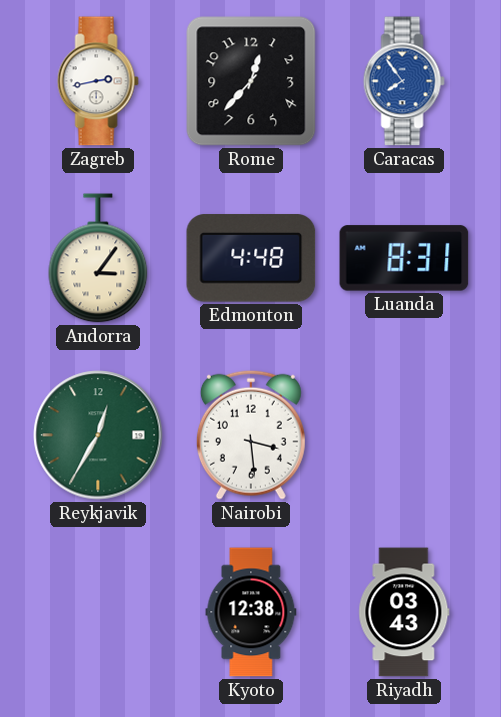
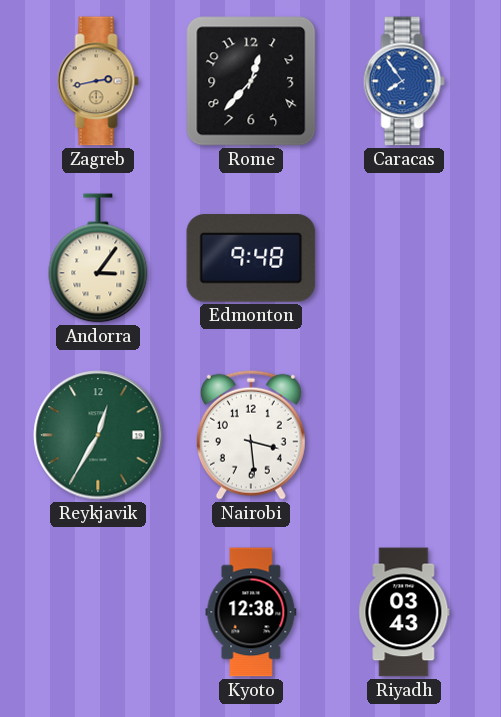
Zagreb dial: white -> champagne
Edmonton: 4:48 -> 9:48
Luanda: 8:31 -> none
